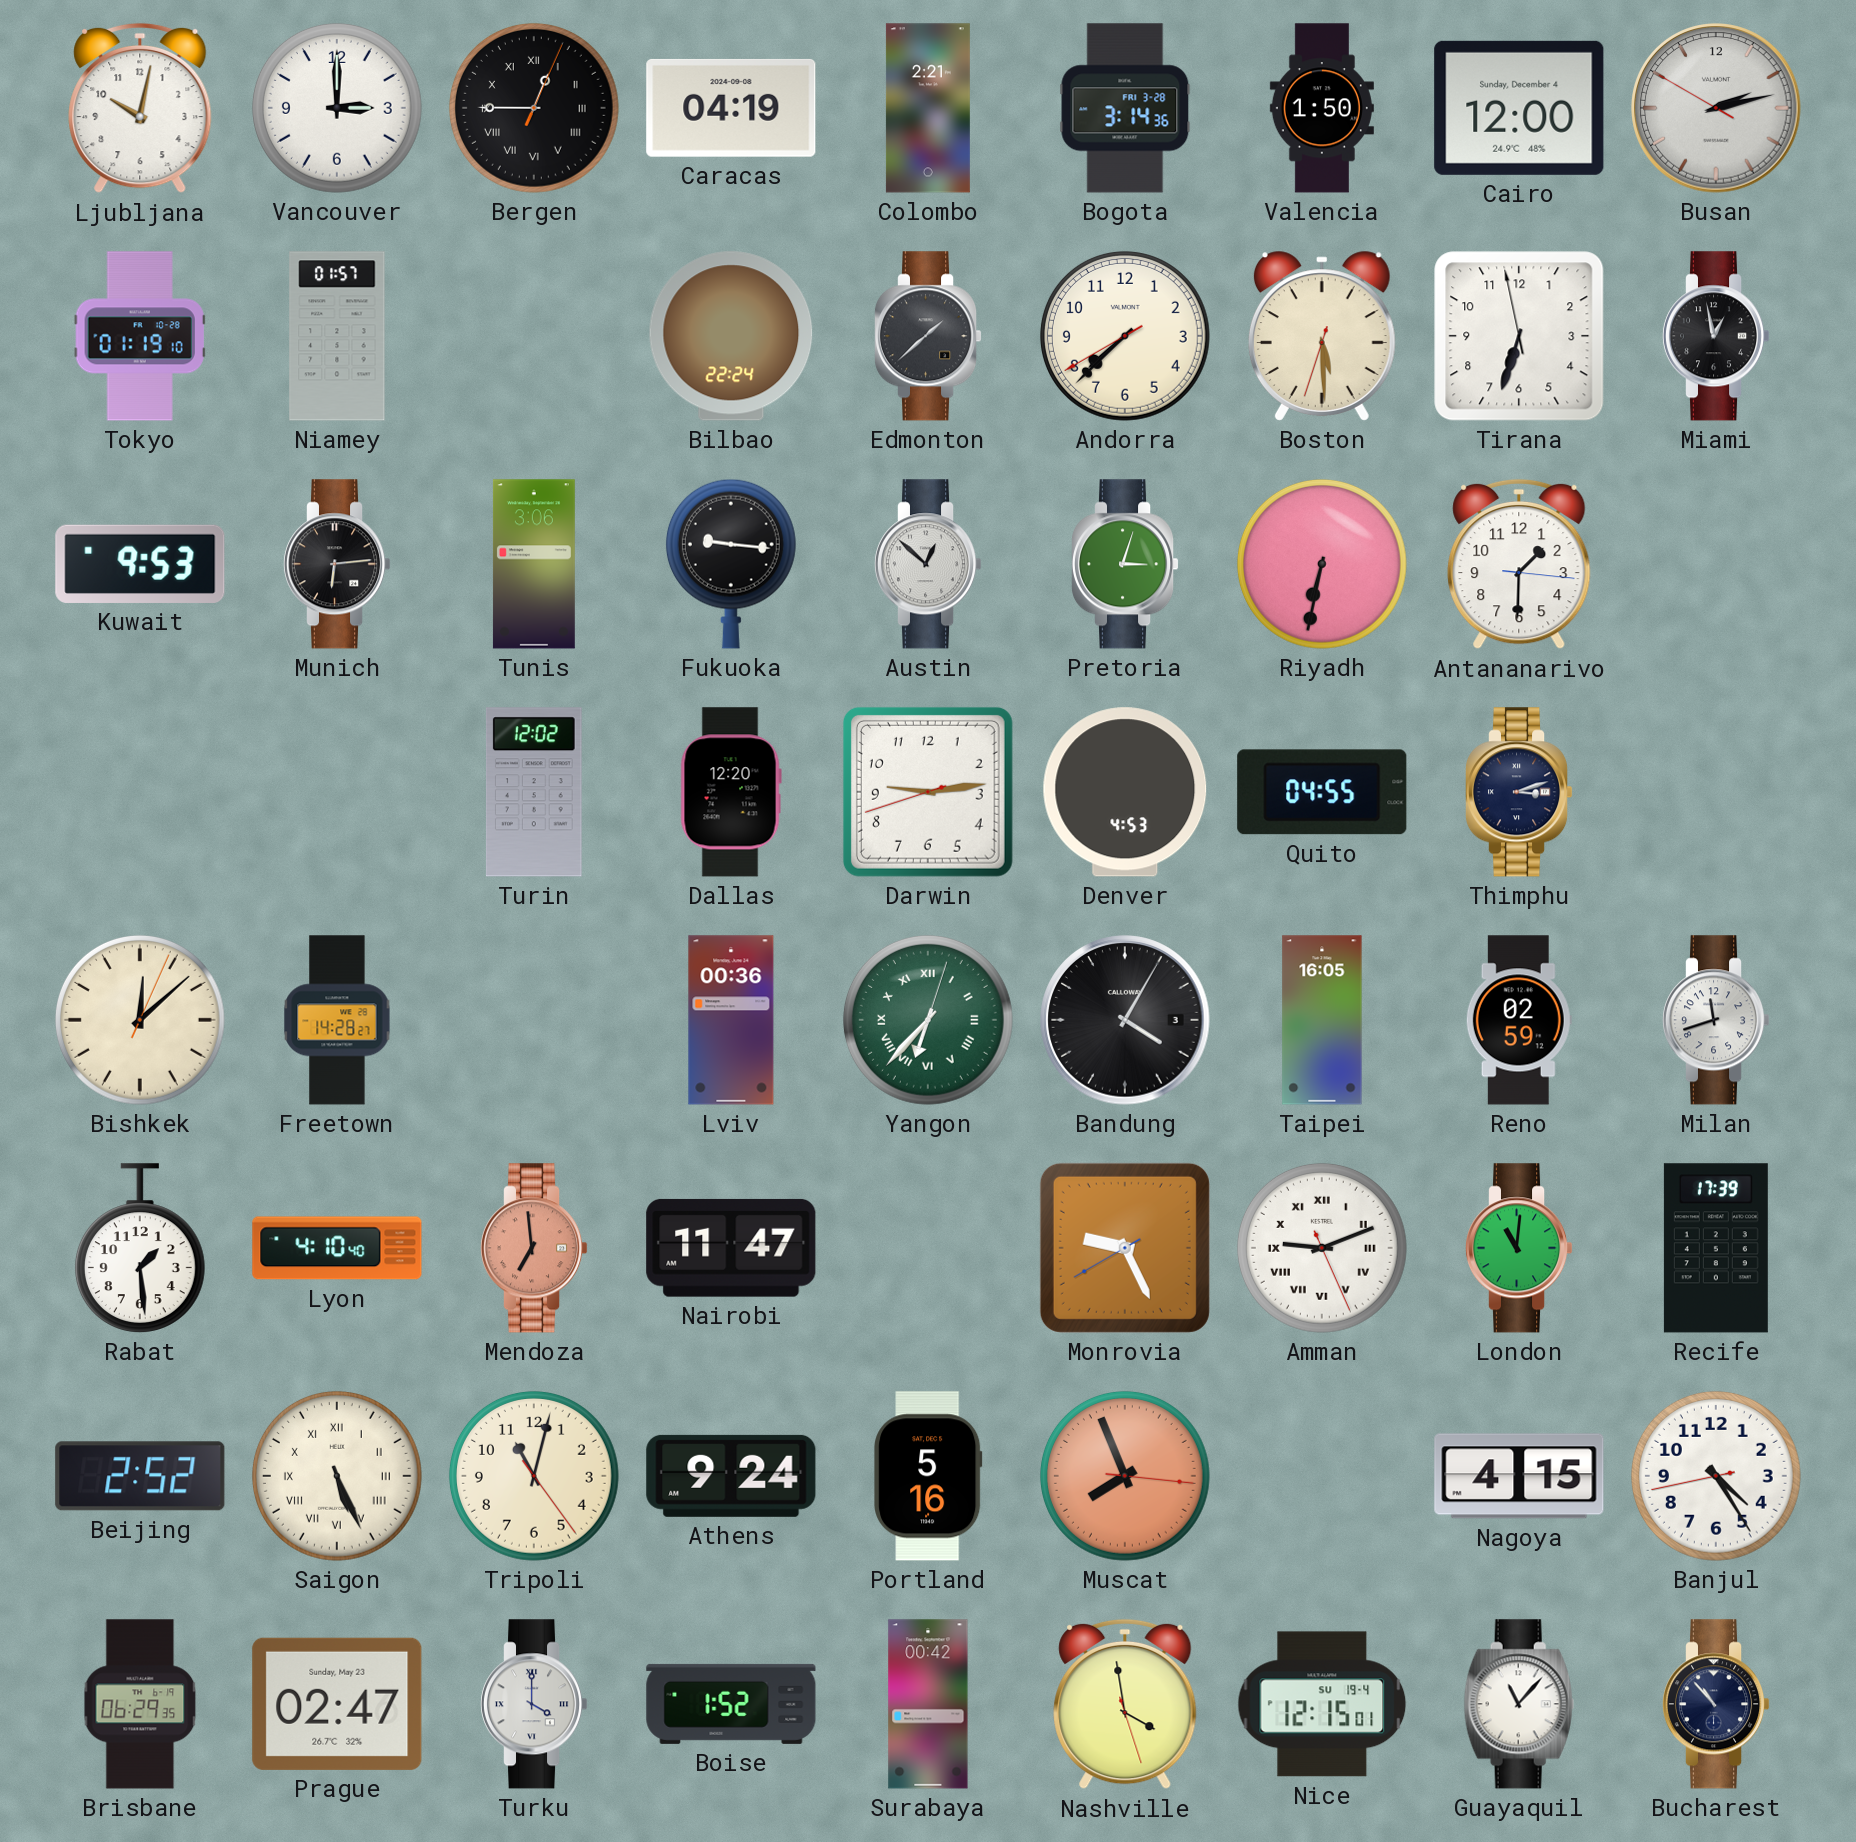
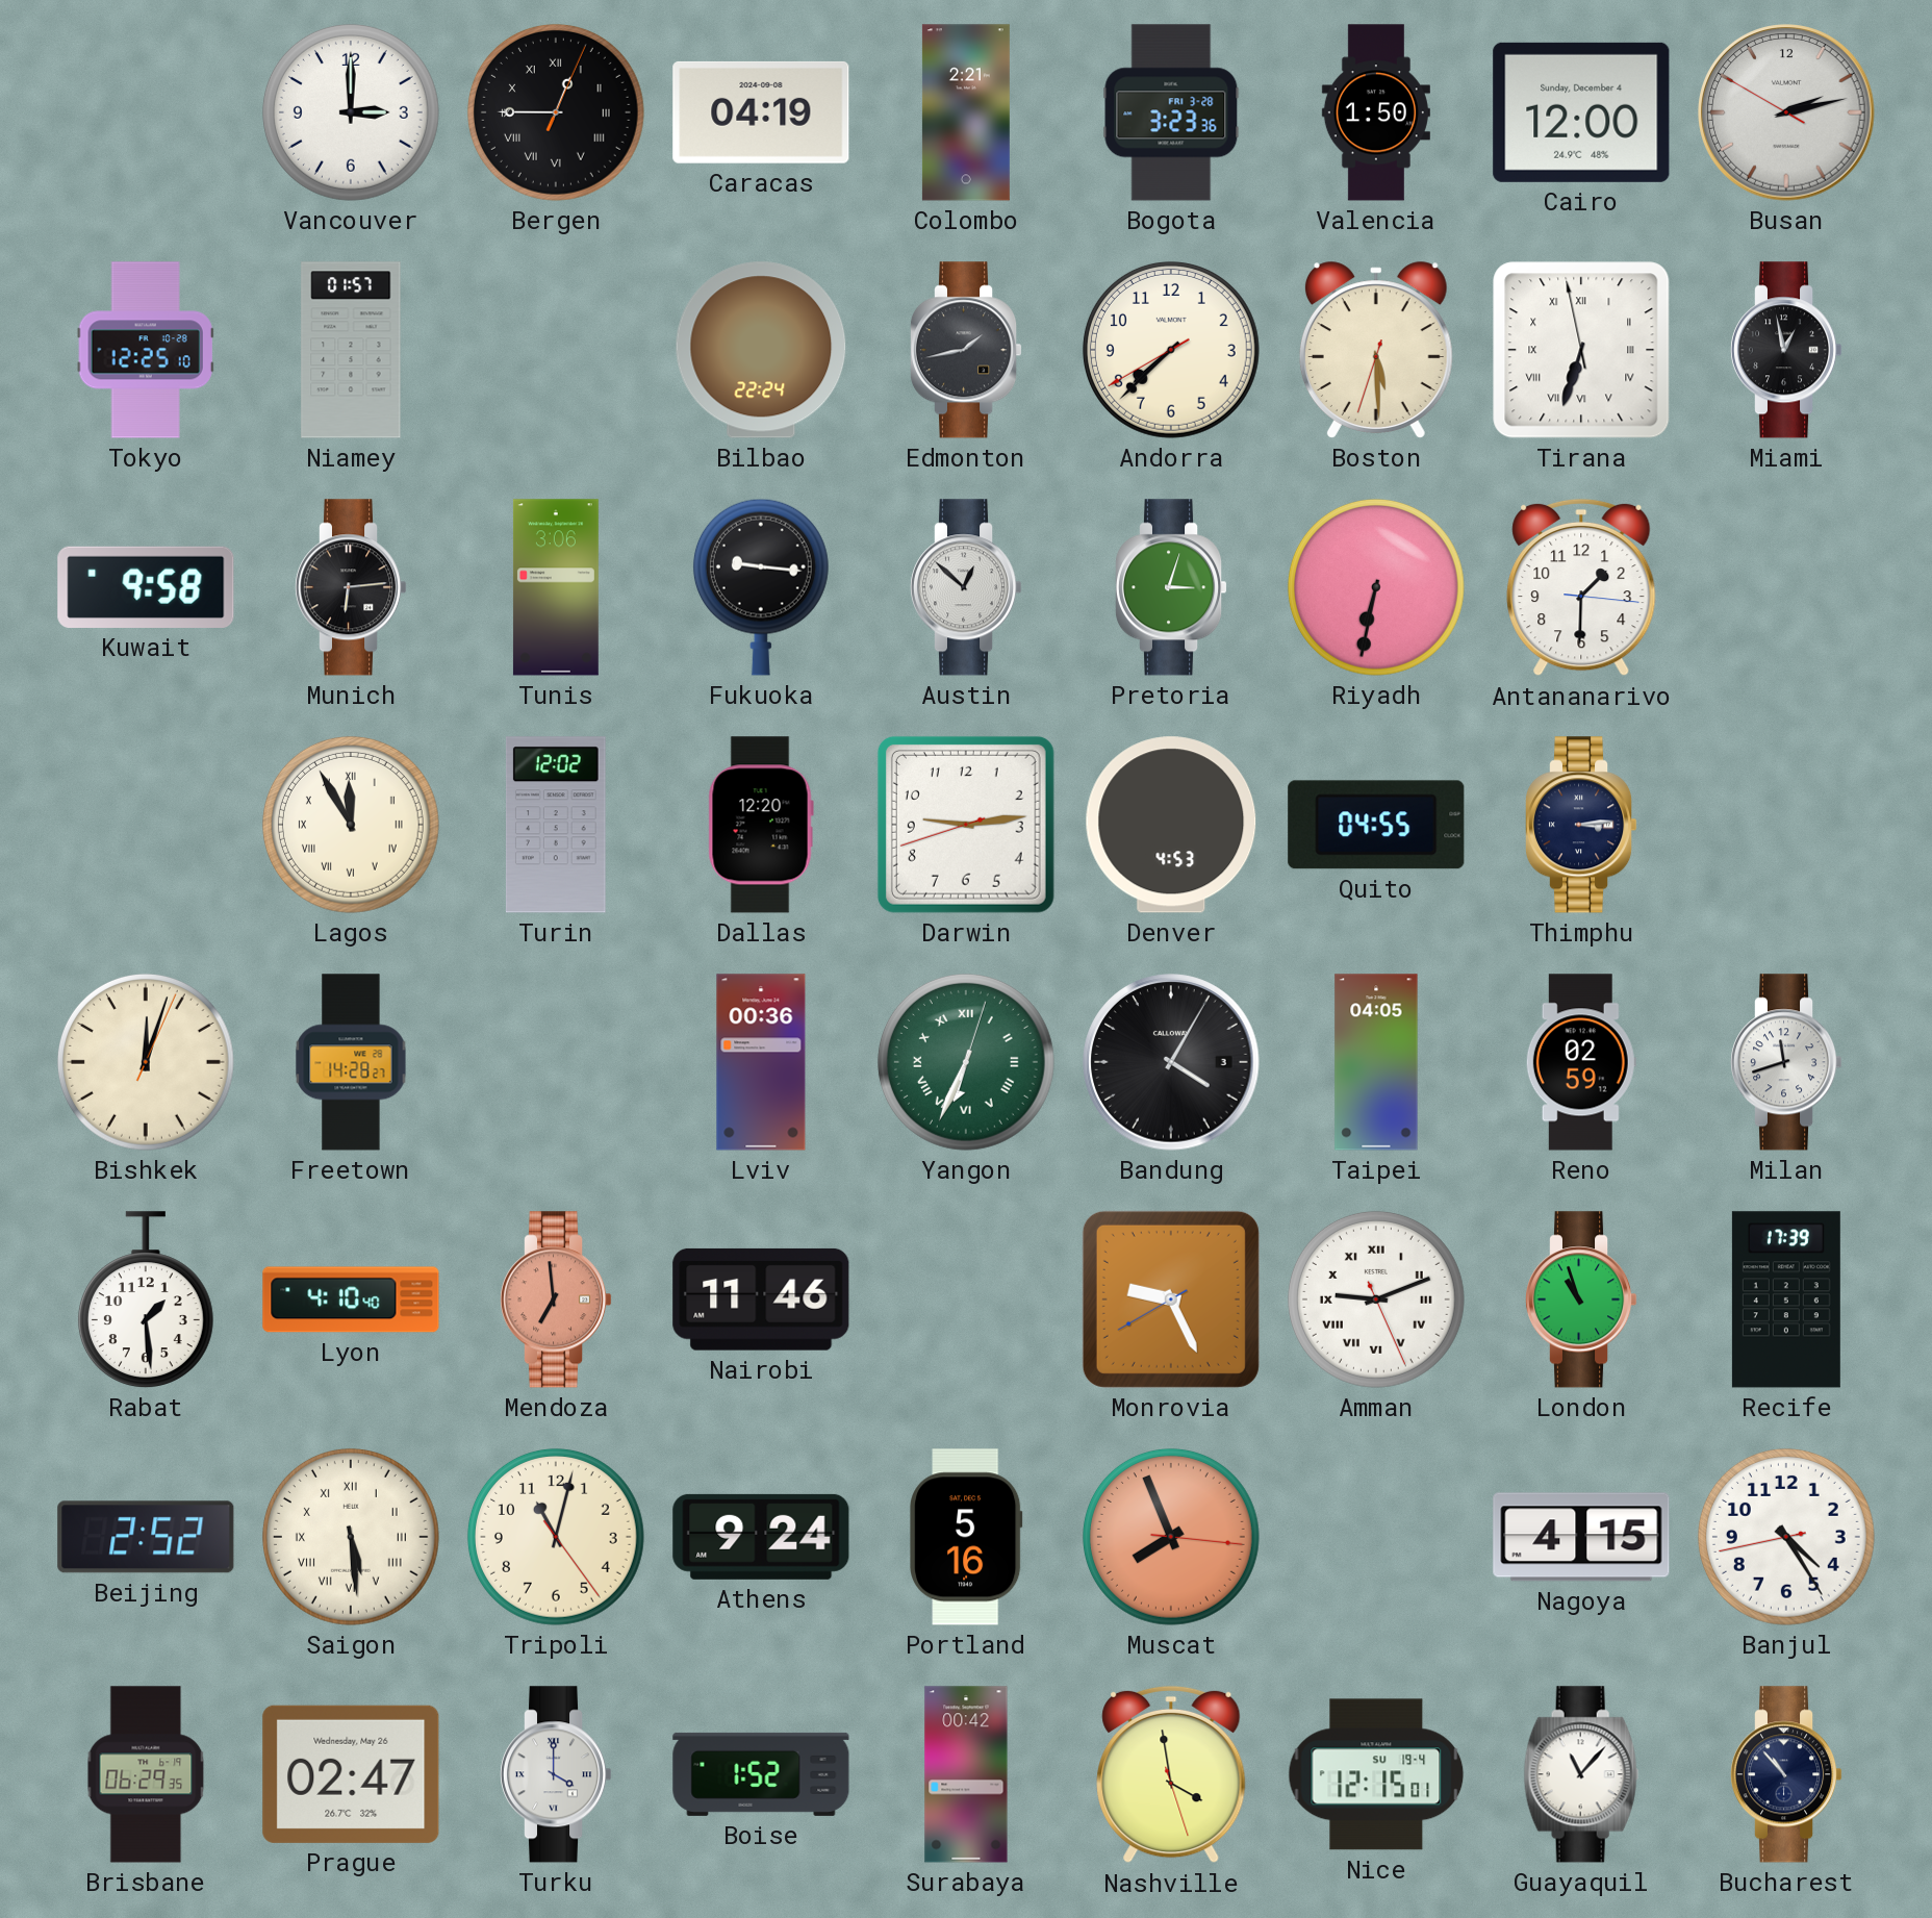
Ljubljana: 10:02 -> none
Bogota: 3:14 -> 3:23
Tokyo: 01:19 -> 12:25
Edmonton: 1:38 -> 1:43
Tirana numerals: Arabic -> Roman
Kuwait: 9:53 -> 9:58
Lagos: none -> 11:55
Thimphu: 3:12 -> 3:14
Bishkek: 12:08 -> 12:03
Yangon: 6:37 -> 6:34
Taipei: 16:05 -> 04:05
Nairobi: 11:47 -> 11:46
London: 11:01 -> 10:57
Saigon: 5:26 -> 5:29
Prague date: Sunday, May 23 -> Wednesday, May 26
